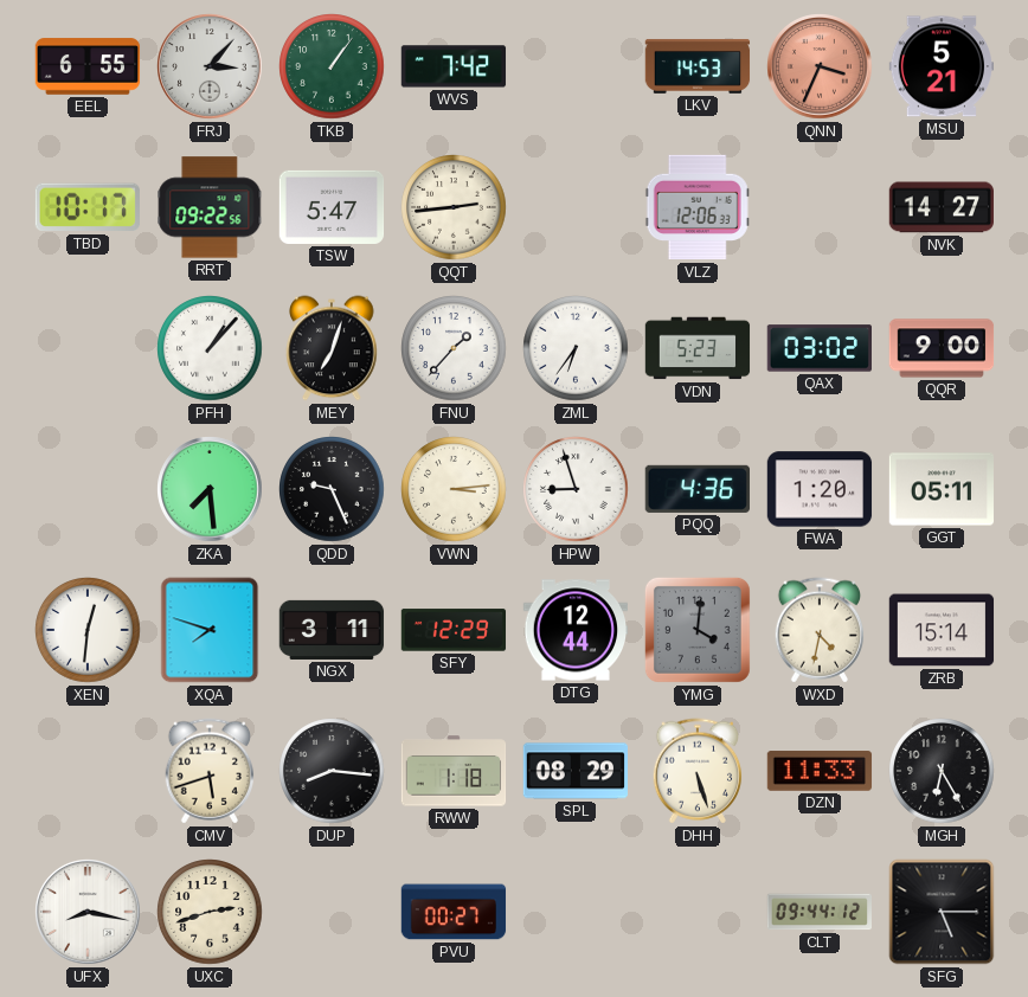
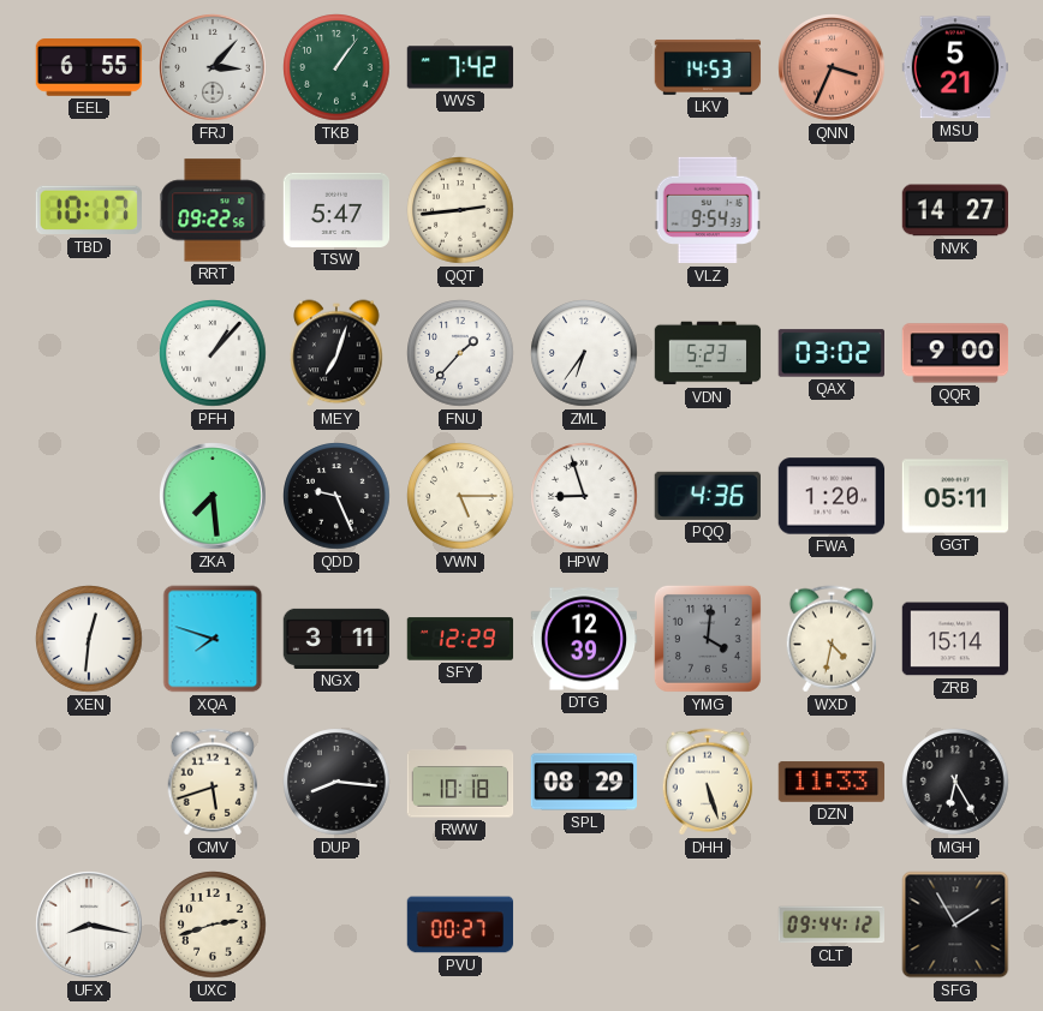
VLZ: 12:06 -> 9:54
VWN: 3:14 -> 5:15
DTG: 12:44 -> 12:39
RWW: 1:18 -> 10:18
SFG: 5:15 -> 1:55
